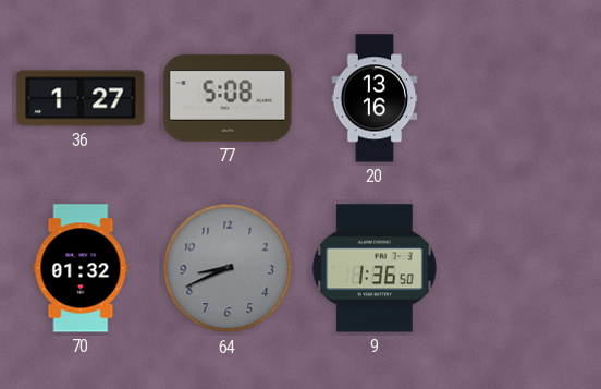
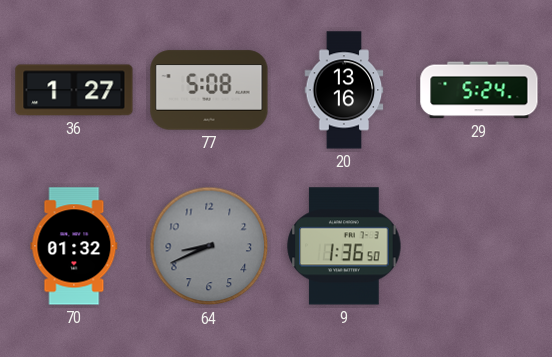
29: none -> 5:24
